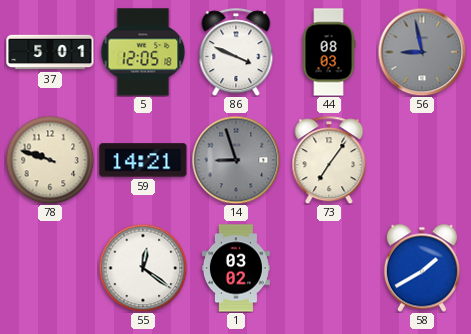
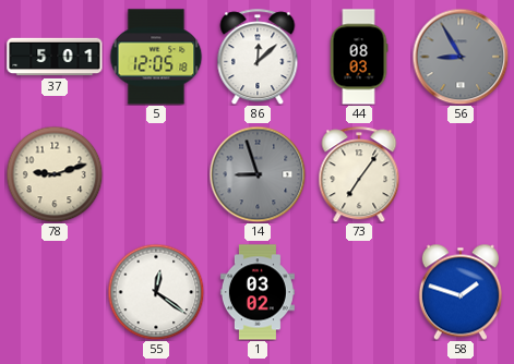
86: 3:49 -> 12:08
56: 8:58 -> 8:55
78: 9:48 -> 9:12
59: 14:21 -> none
58: 1:40 -> 1:48
